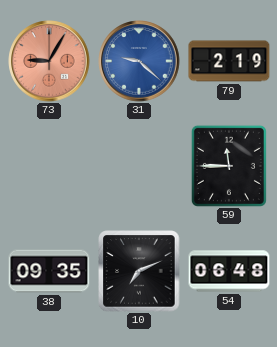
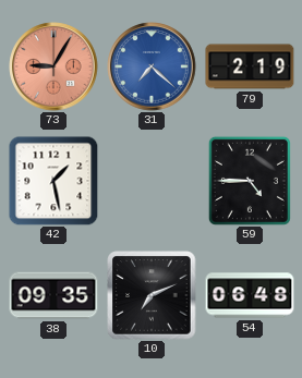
31: 9:22 -> 7:22
42: none -> 1:28
59: 11:45 -> 4:45
